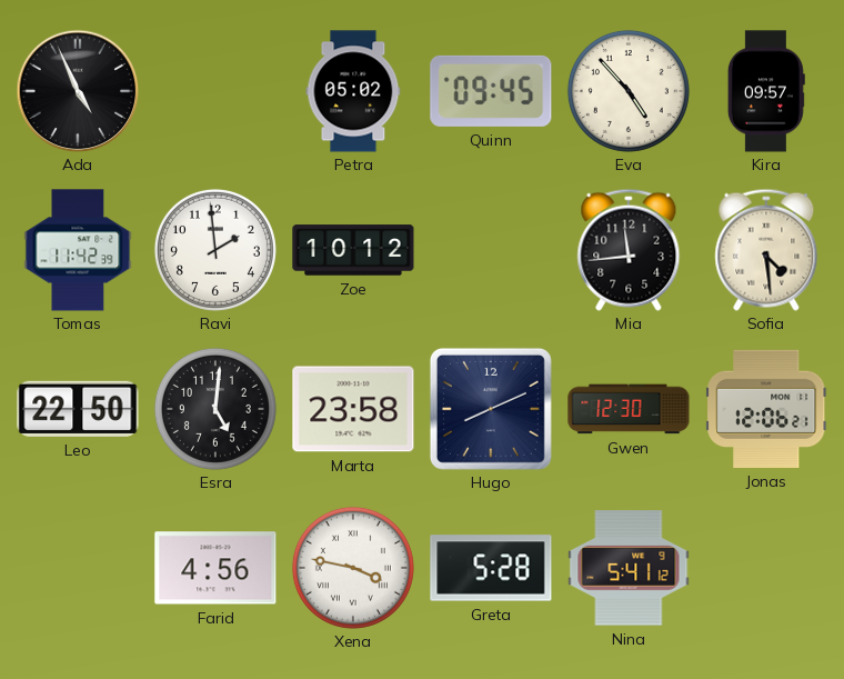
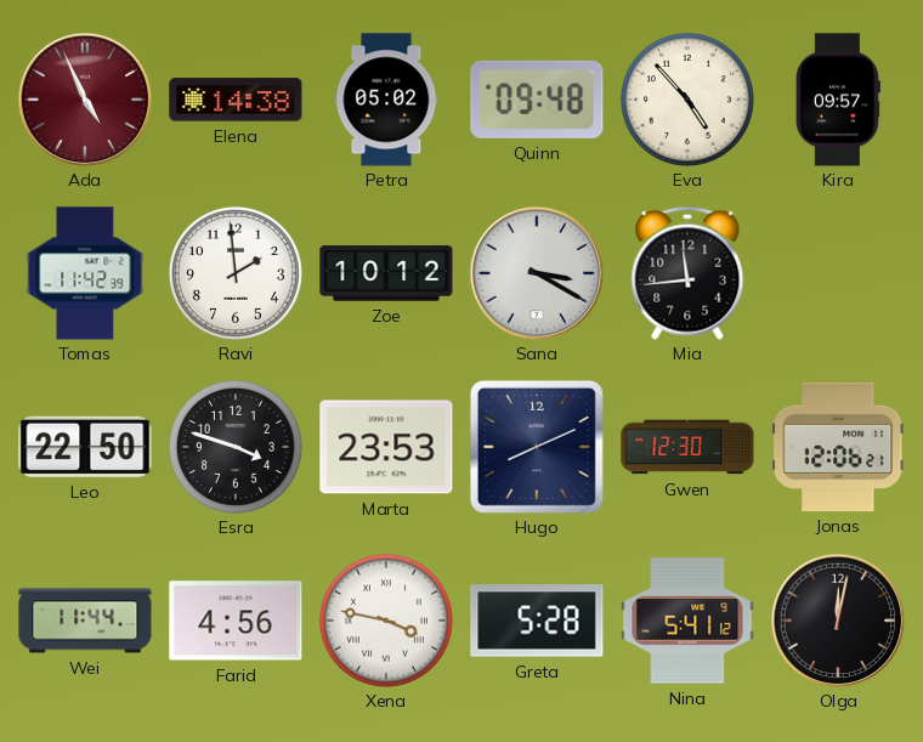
Ada dial: black -> burgundy
Elena: none -> 14:38
Quinn: 09:45 -> 09:48
Sana: none -> 3:20
Sofia: 4:29 -> none
Esra: 5:01 -> 3:48
Marta: 23:58 -> 23:53
Wei: none -> 11:44
Olga: none -> 12:02
